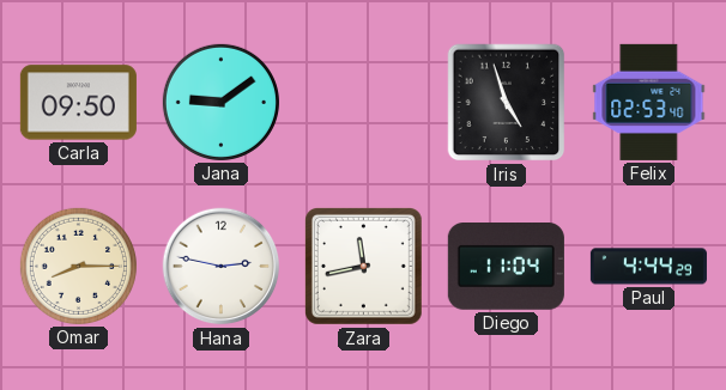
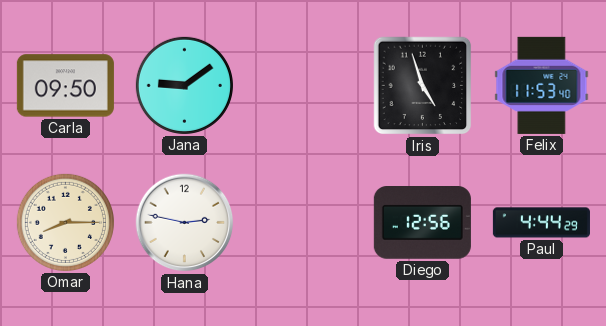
Felix: 02:53 -> 11:53
Zara: 11:43 -> none
Diego: 11:04 -> 12:56
